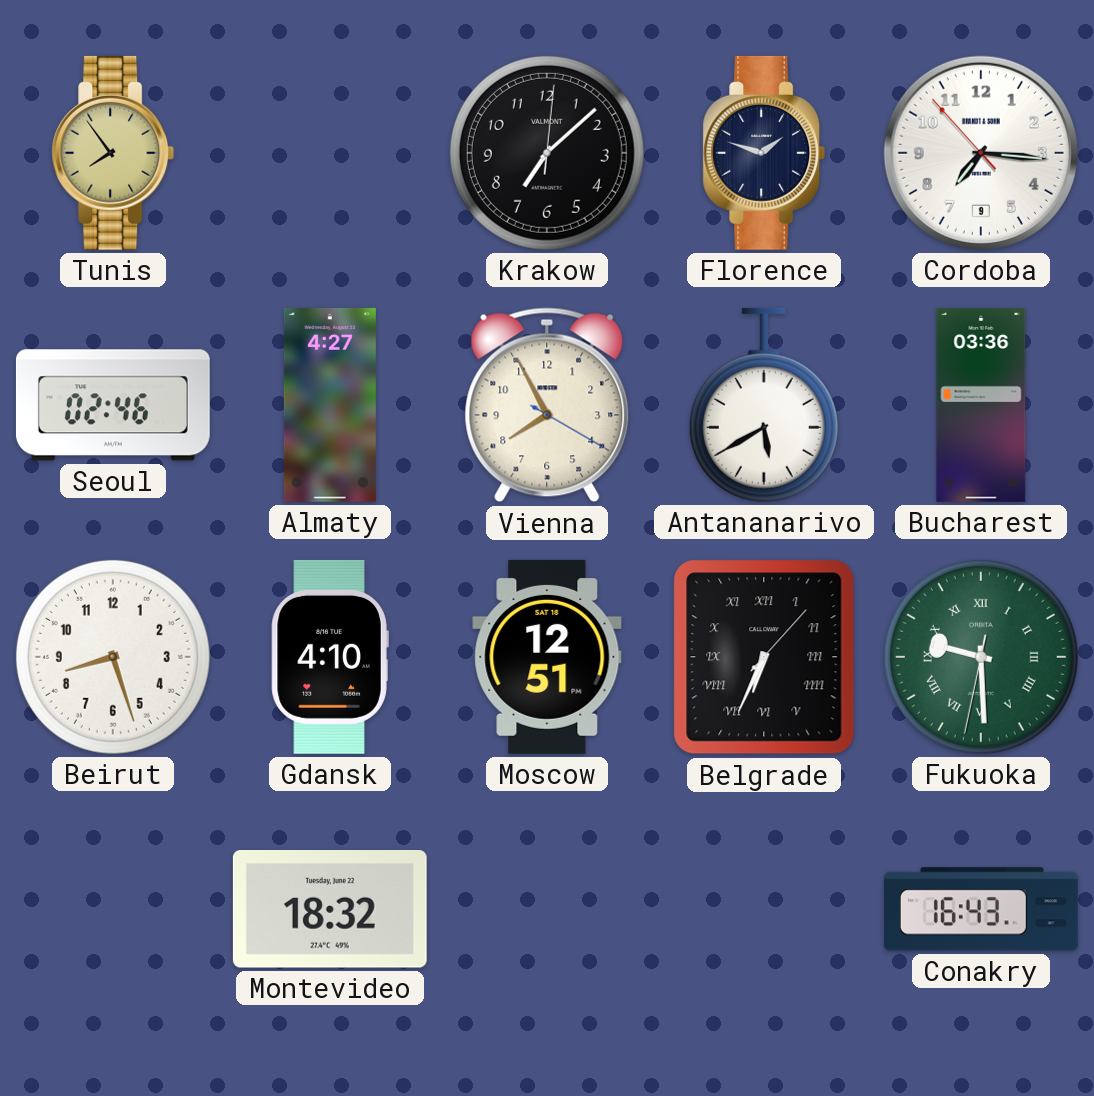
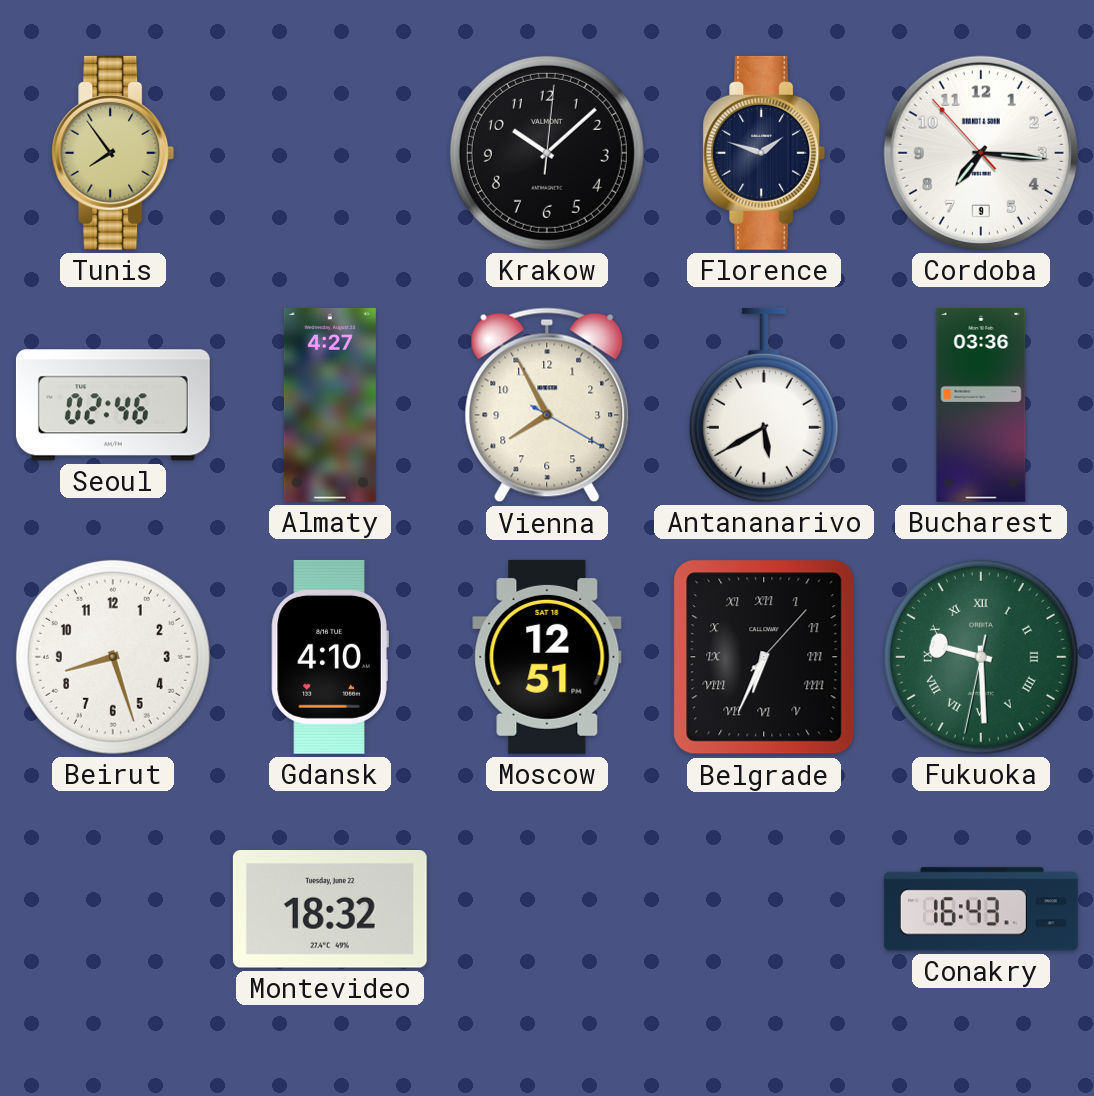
Krakow: 7:08 -> 10:08
